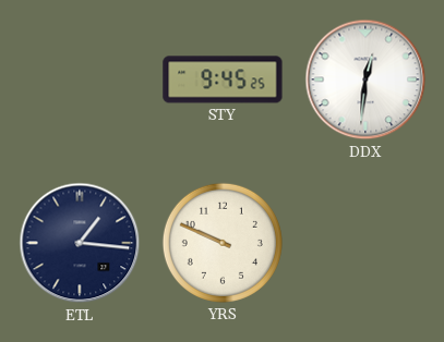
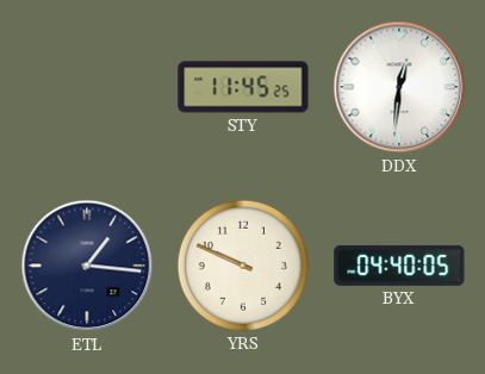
STY: 9:45 -> 11:45
BYX: none -> 04:40
